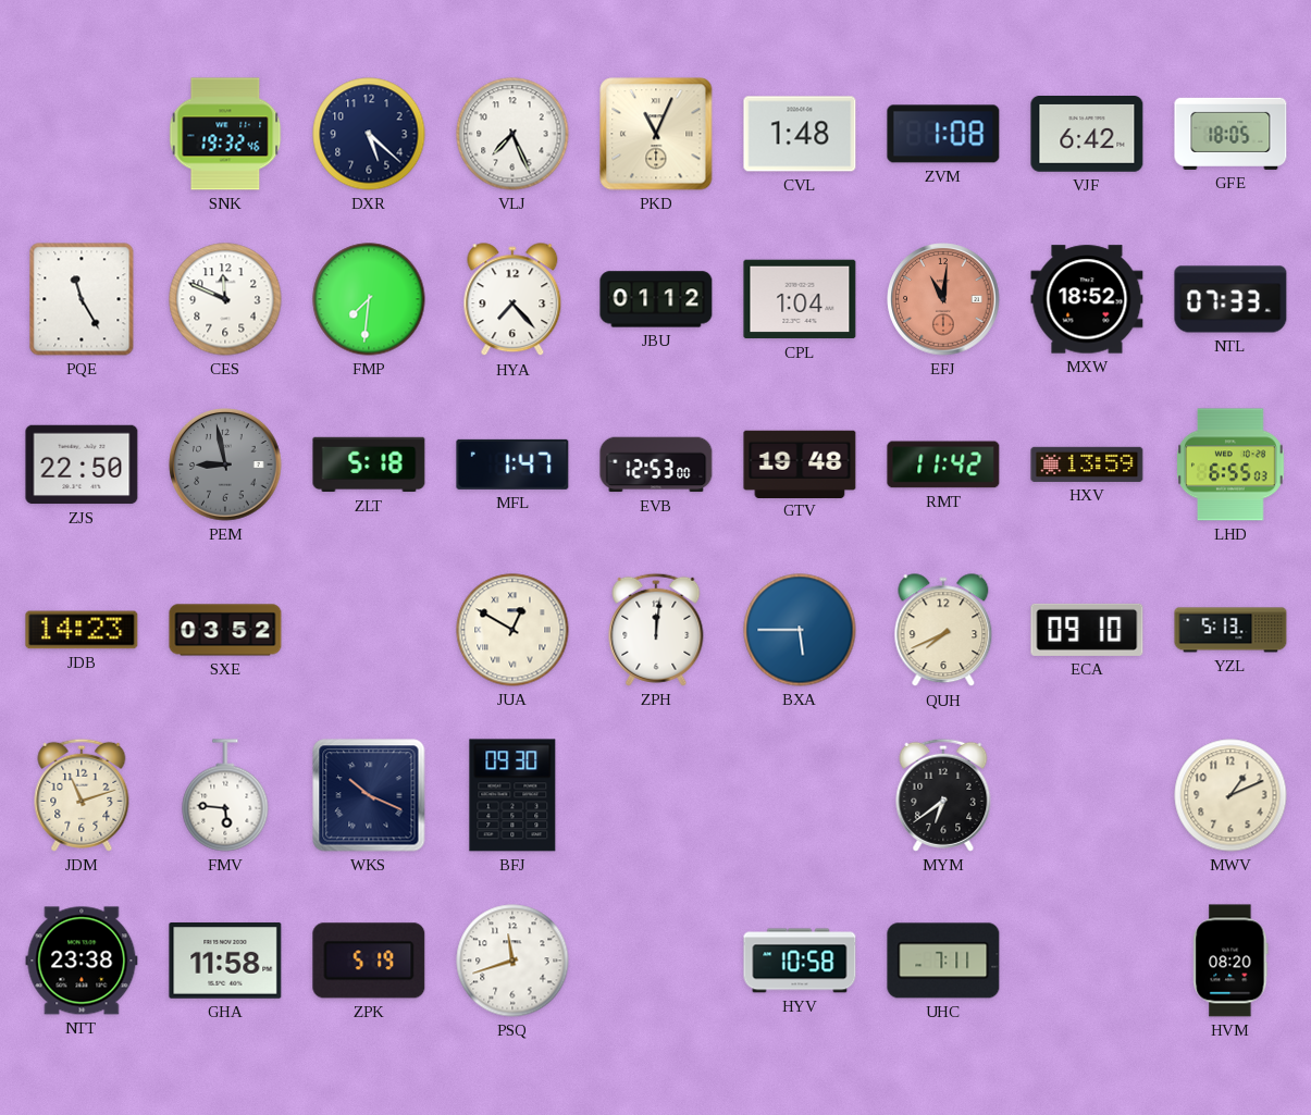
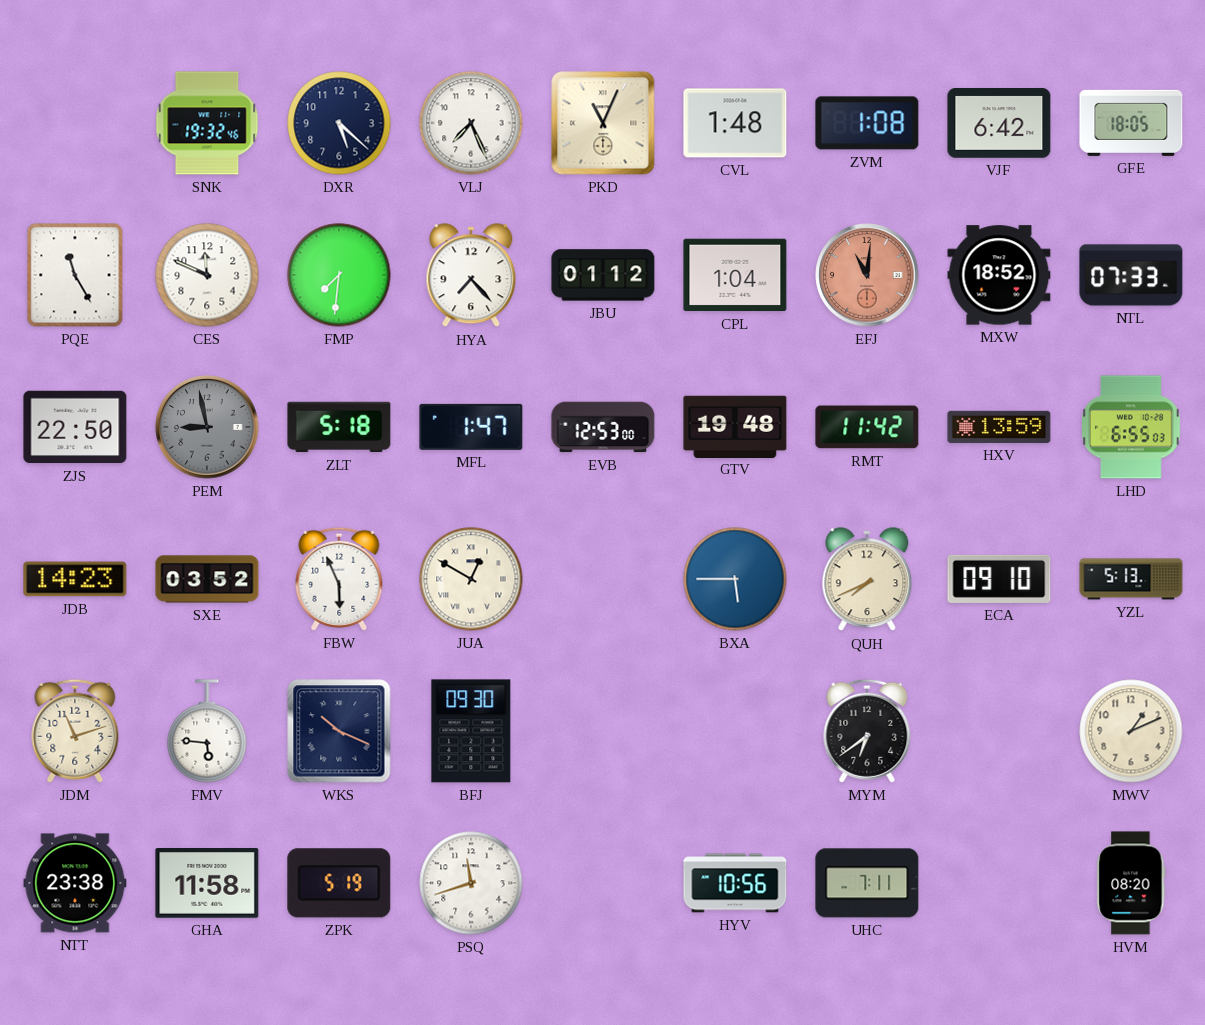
FBW: none -> 5:56
ZPH: 12:01 -> none
HYV: 10:58 -> 10:56
